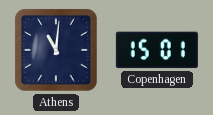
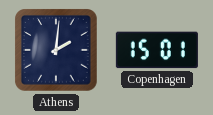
Athens: 11:01 -> 2:01
